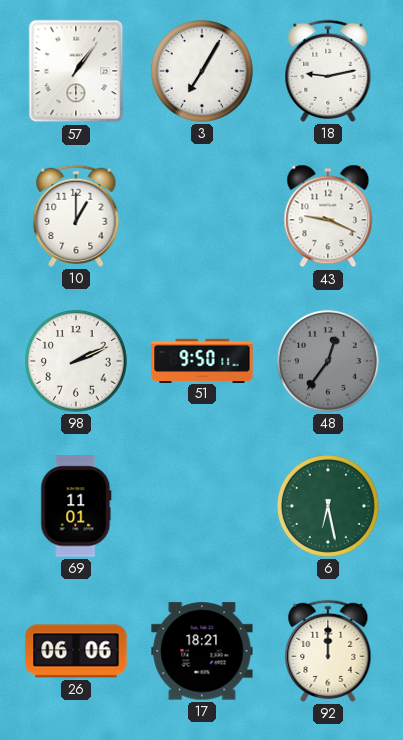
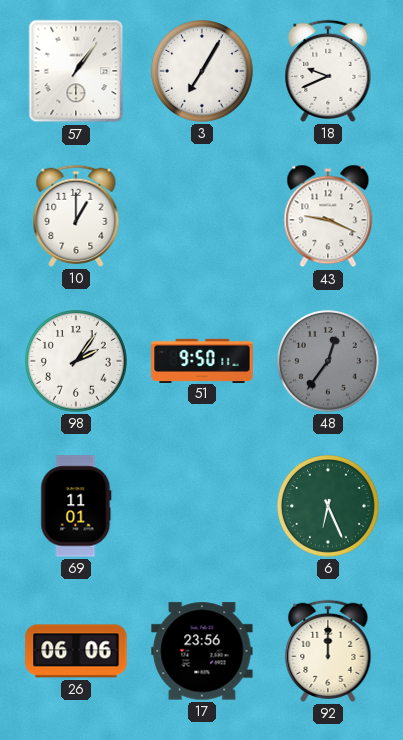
18: 9:13 -> 9:41
98: 2:11 -> 2:06
6: 6:28 -> 6:26
17: 18:21 -> 23:56
